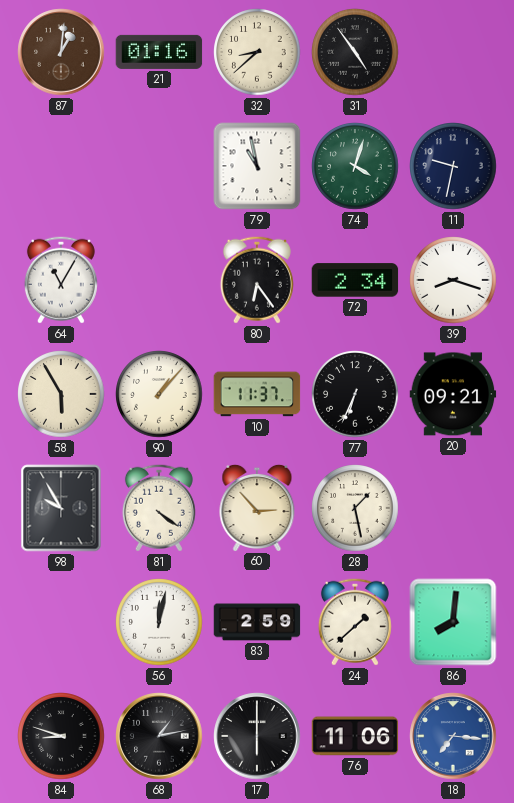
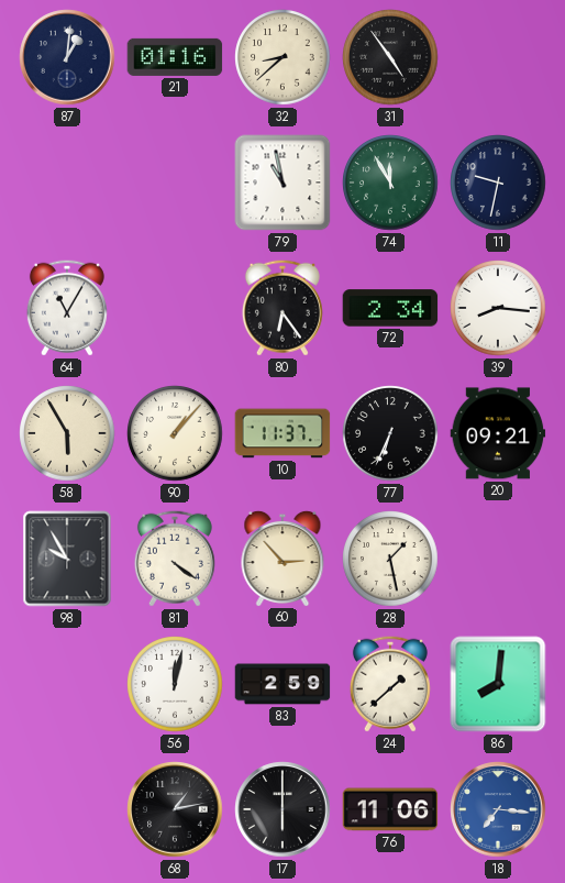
87 dial: brown -> navy
74: 4:03 -> 11:55
39: 8:18 -> 8:16
84: 8:48 -> none
